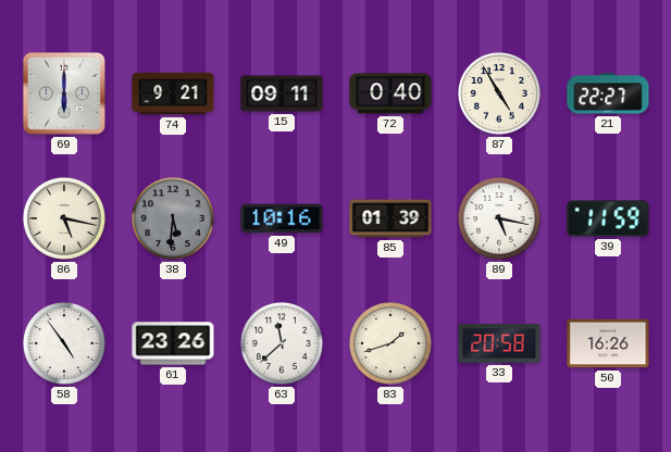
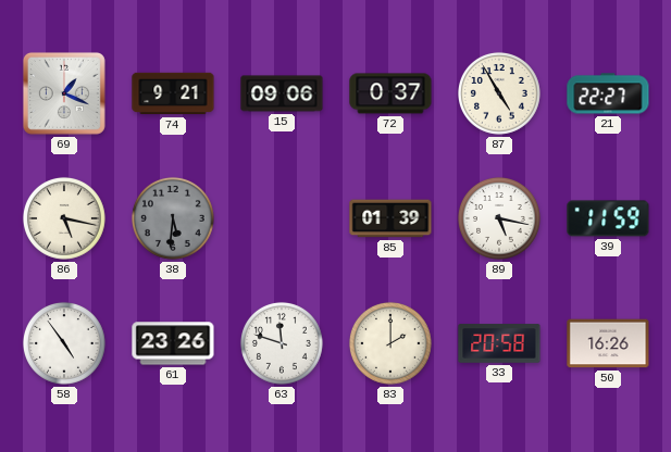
69: 6:00 -> 1:19
15: 09:11 -> 09:06
72: 0:40 -> 0:37
49: 10:16 -> none
63: 11:38 -> 11:48
83: 1:42 -> 2:00
